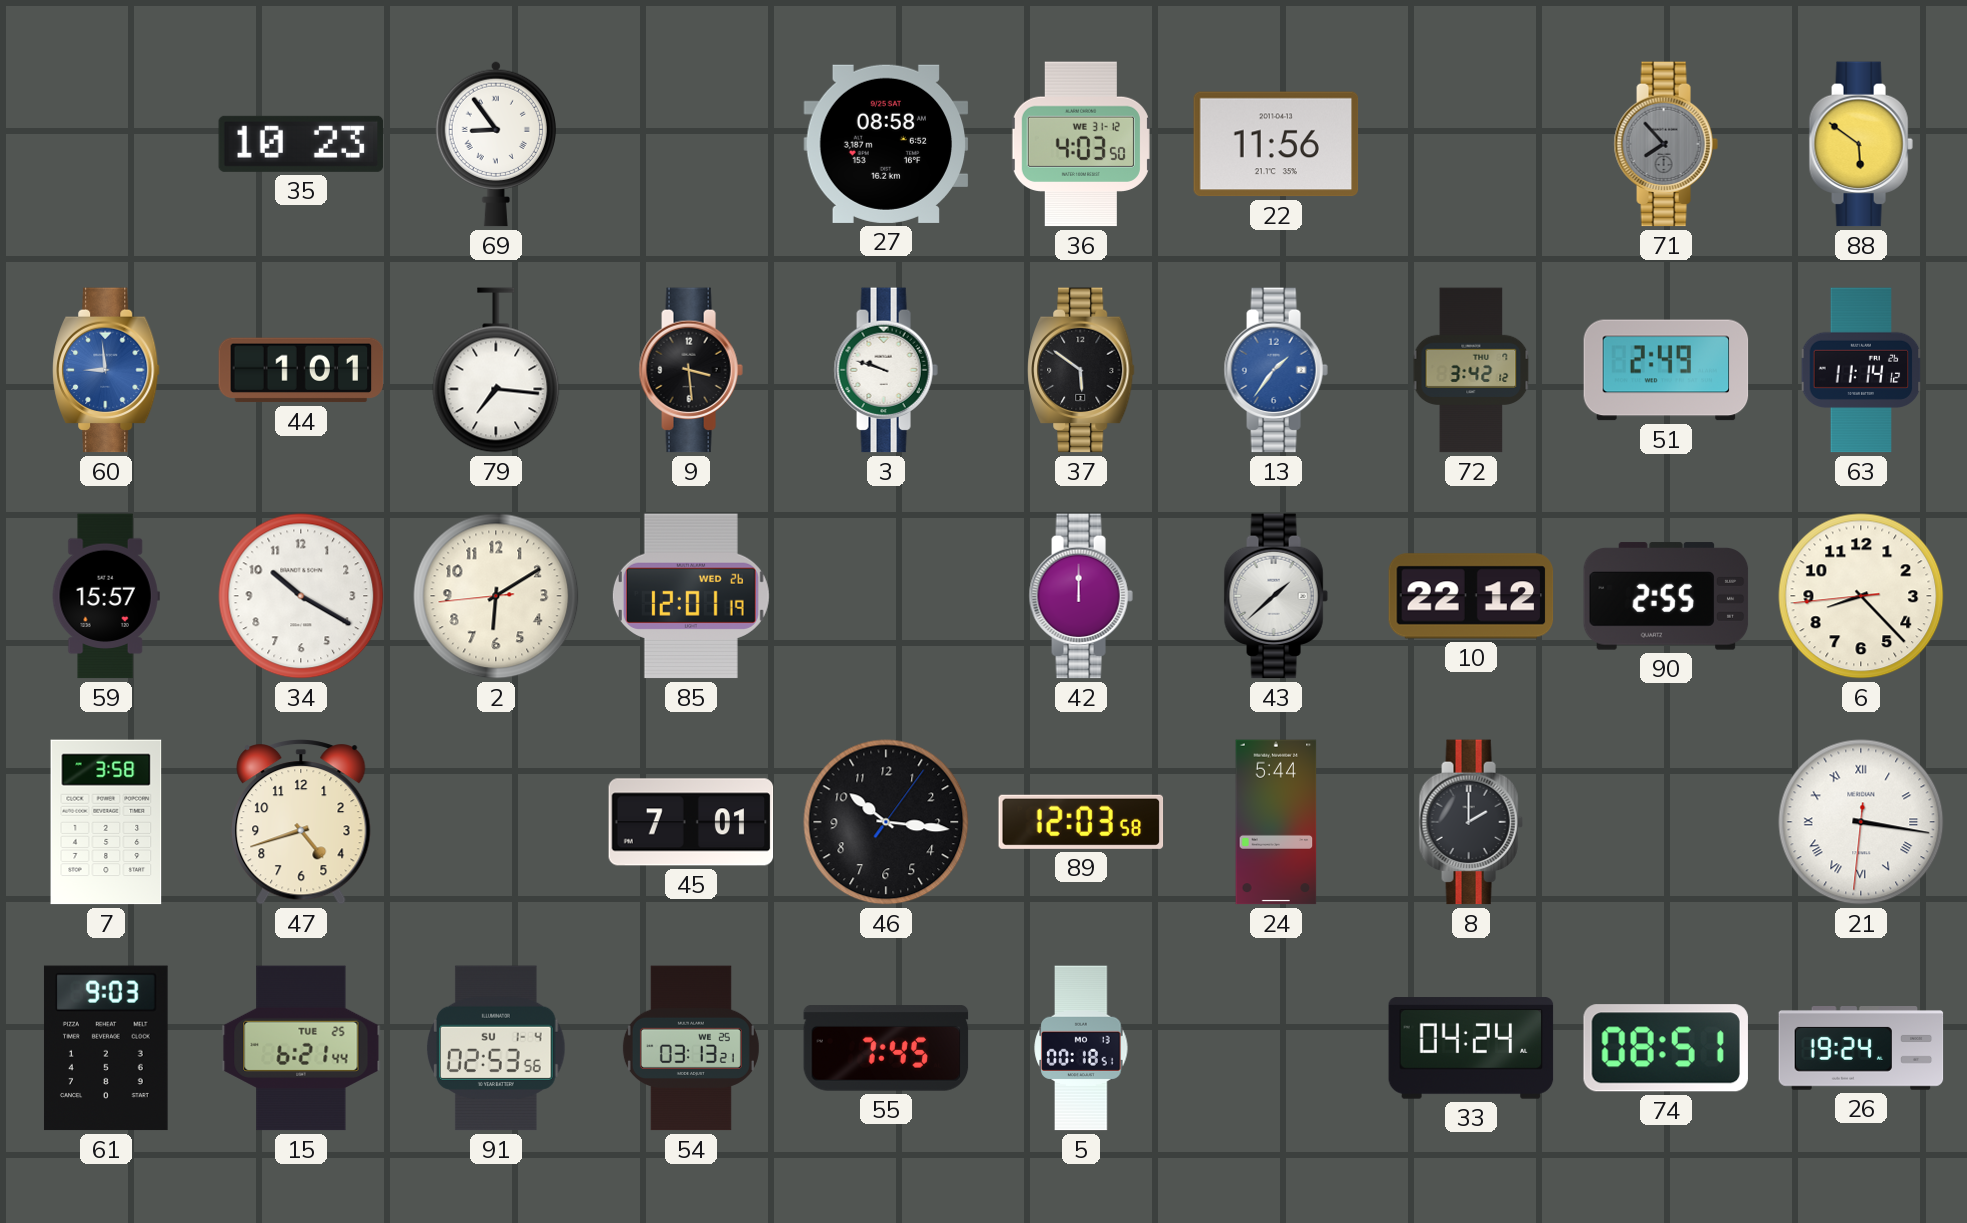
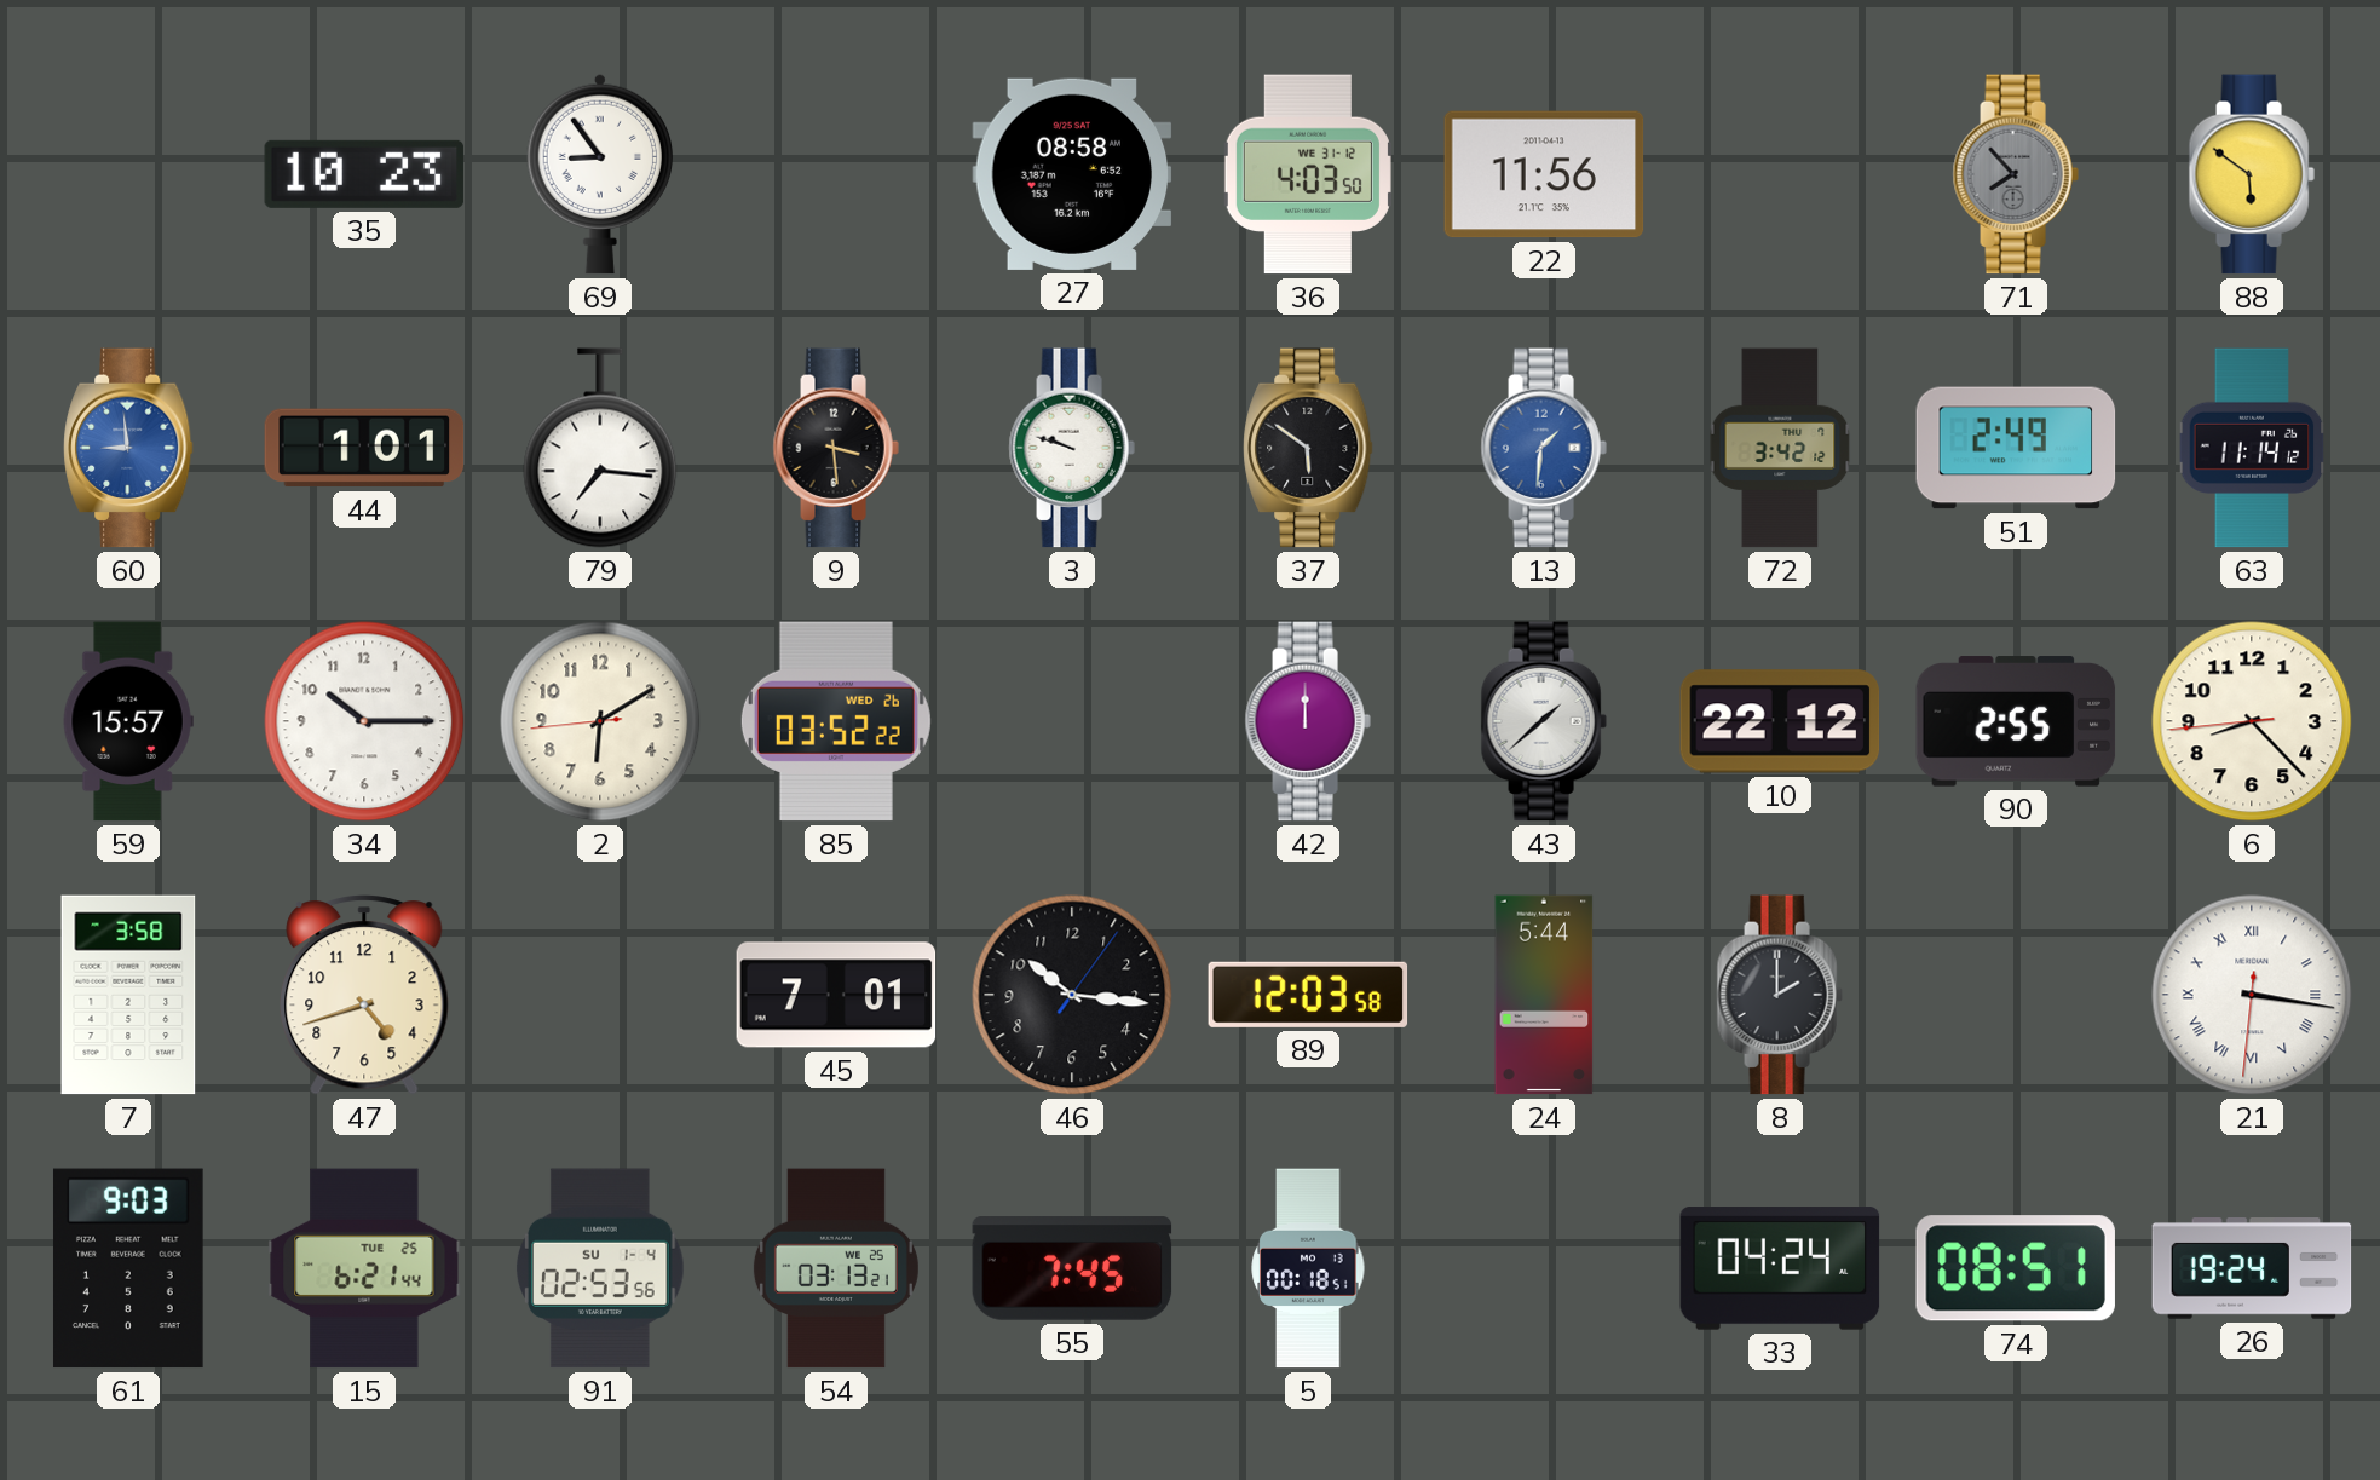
13: 1:36 -> 1:31
34: 10:20 -> 10:15
85: 12:01 -> 03:52
